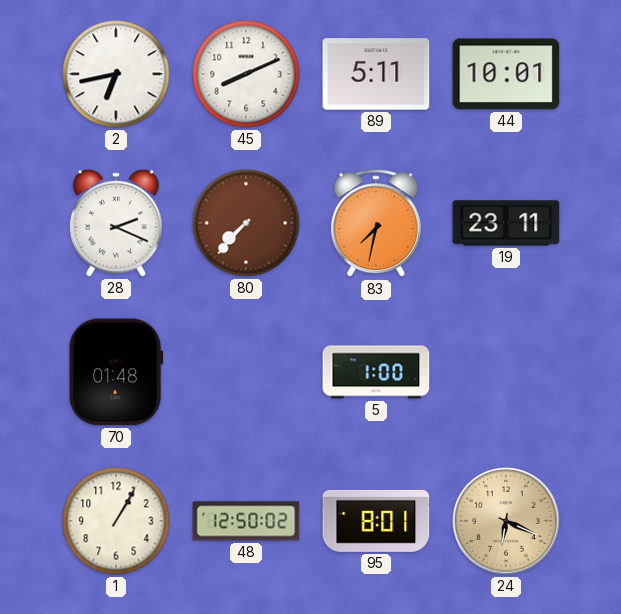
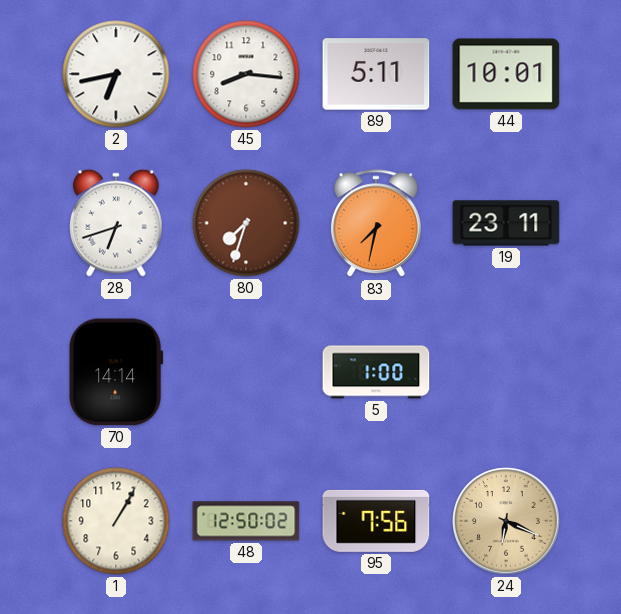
45: 8:11 -> 8:16
28: 2:19 -> 6:42
80: 7:37 -> 7:33
70: 01:48 -> 14:14
95: 8:01 -> 7:56
